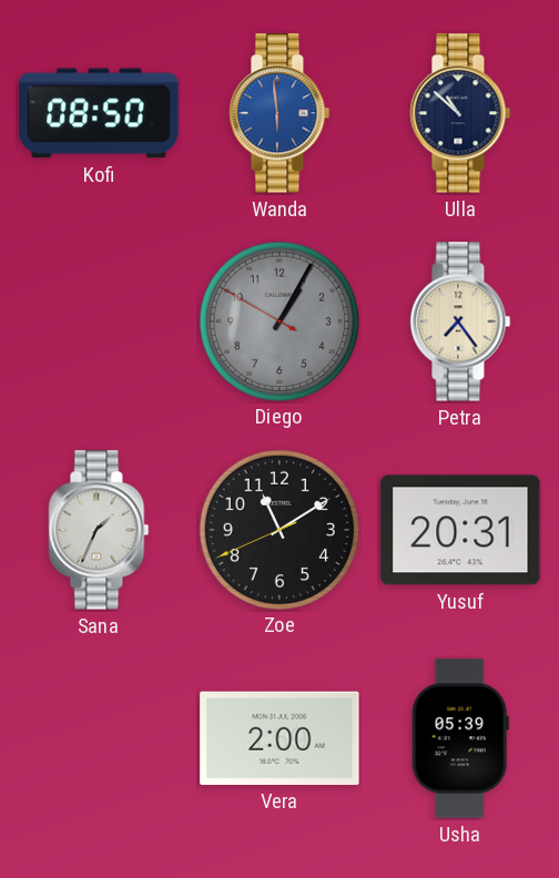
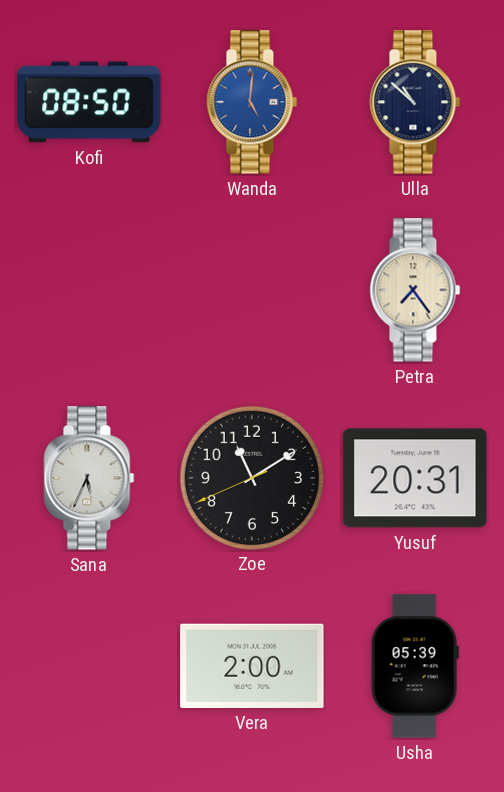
Wanda: 5:59 -> 5:01
Diego: 1:04 -> none
Sana: 1:34 -> 5:34
